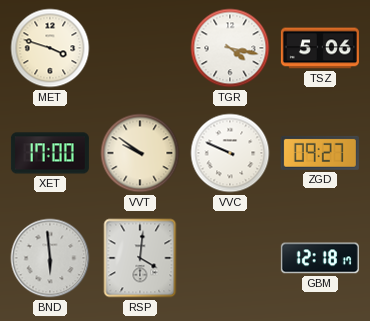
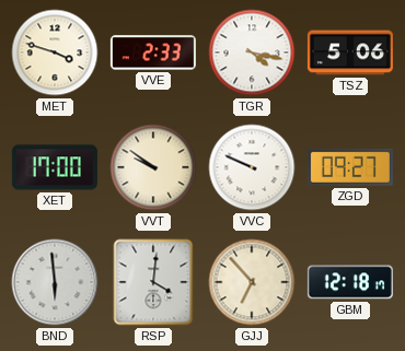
VVE: none -> 2:33
GJJ: none -> 6:53
